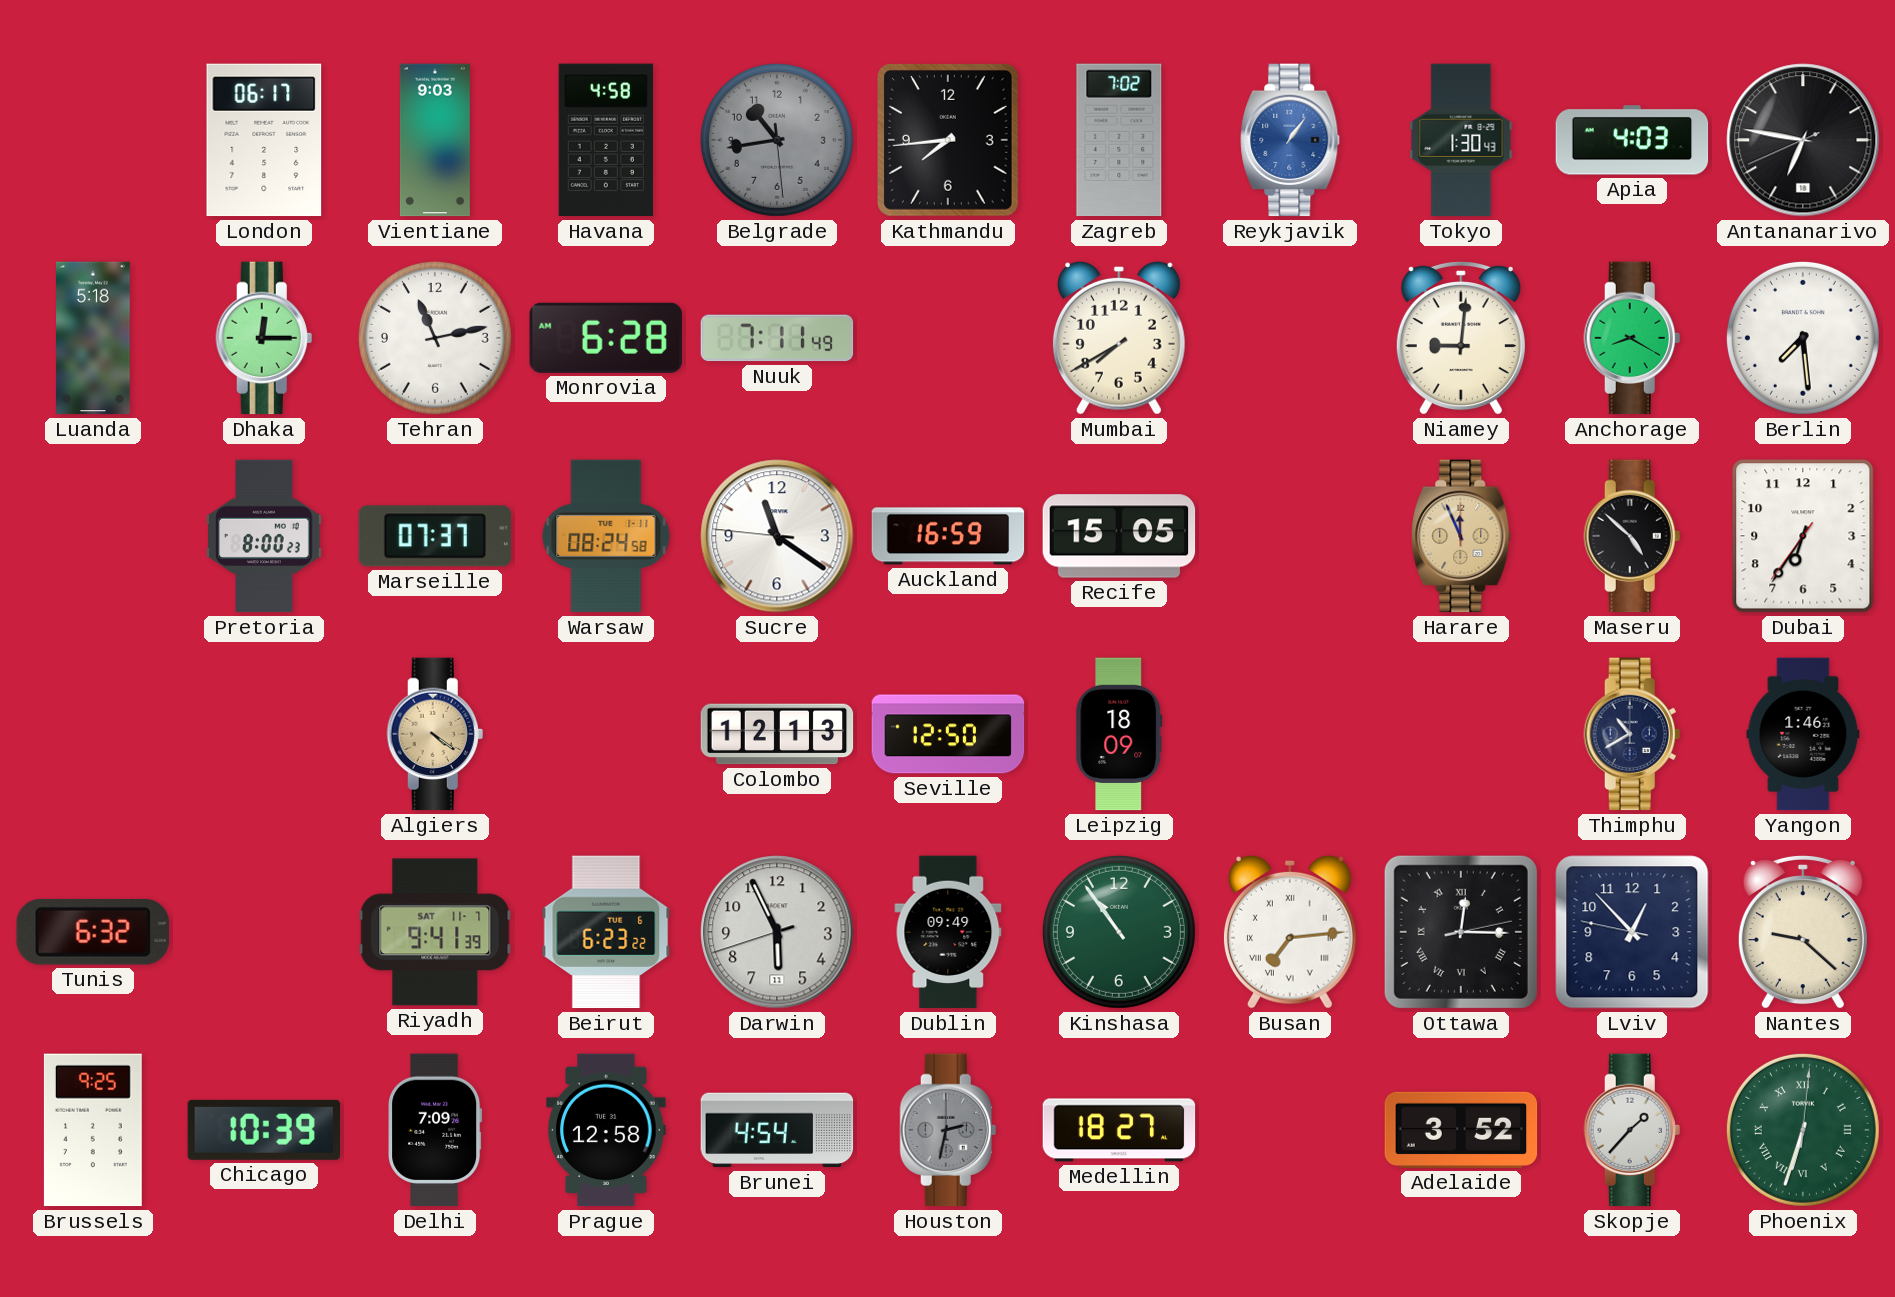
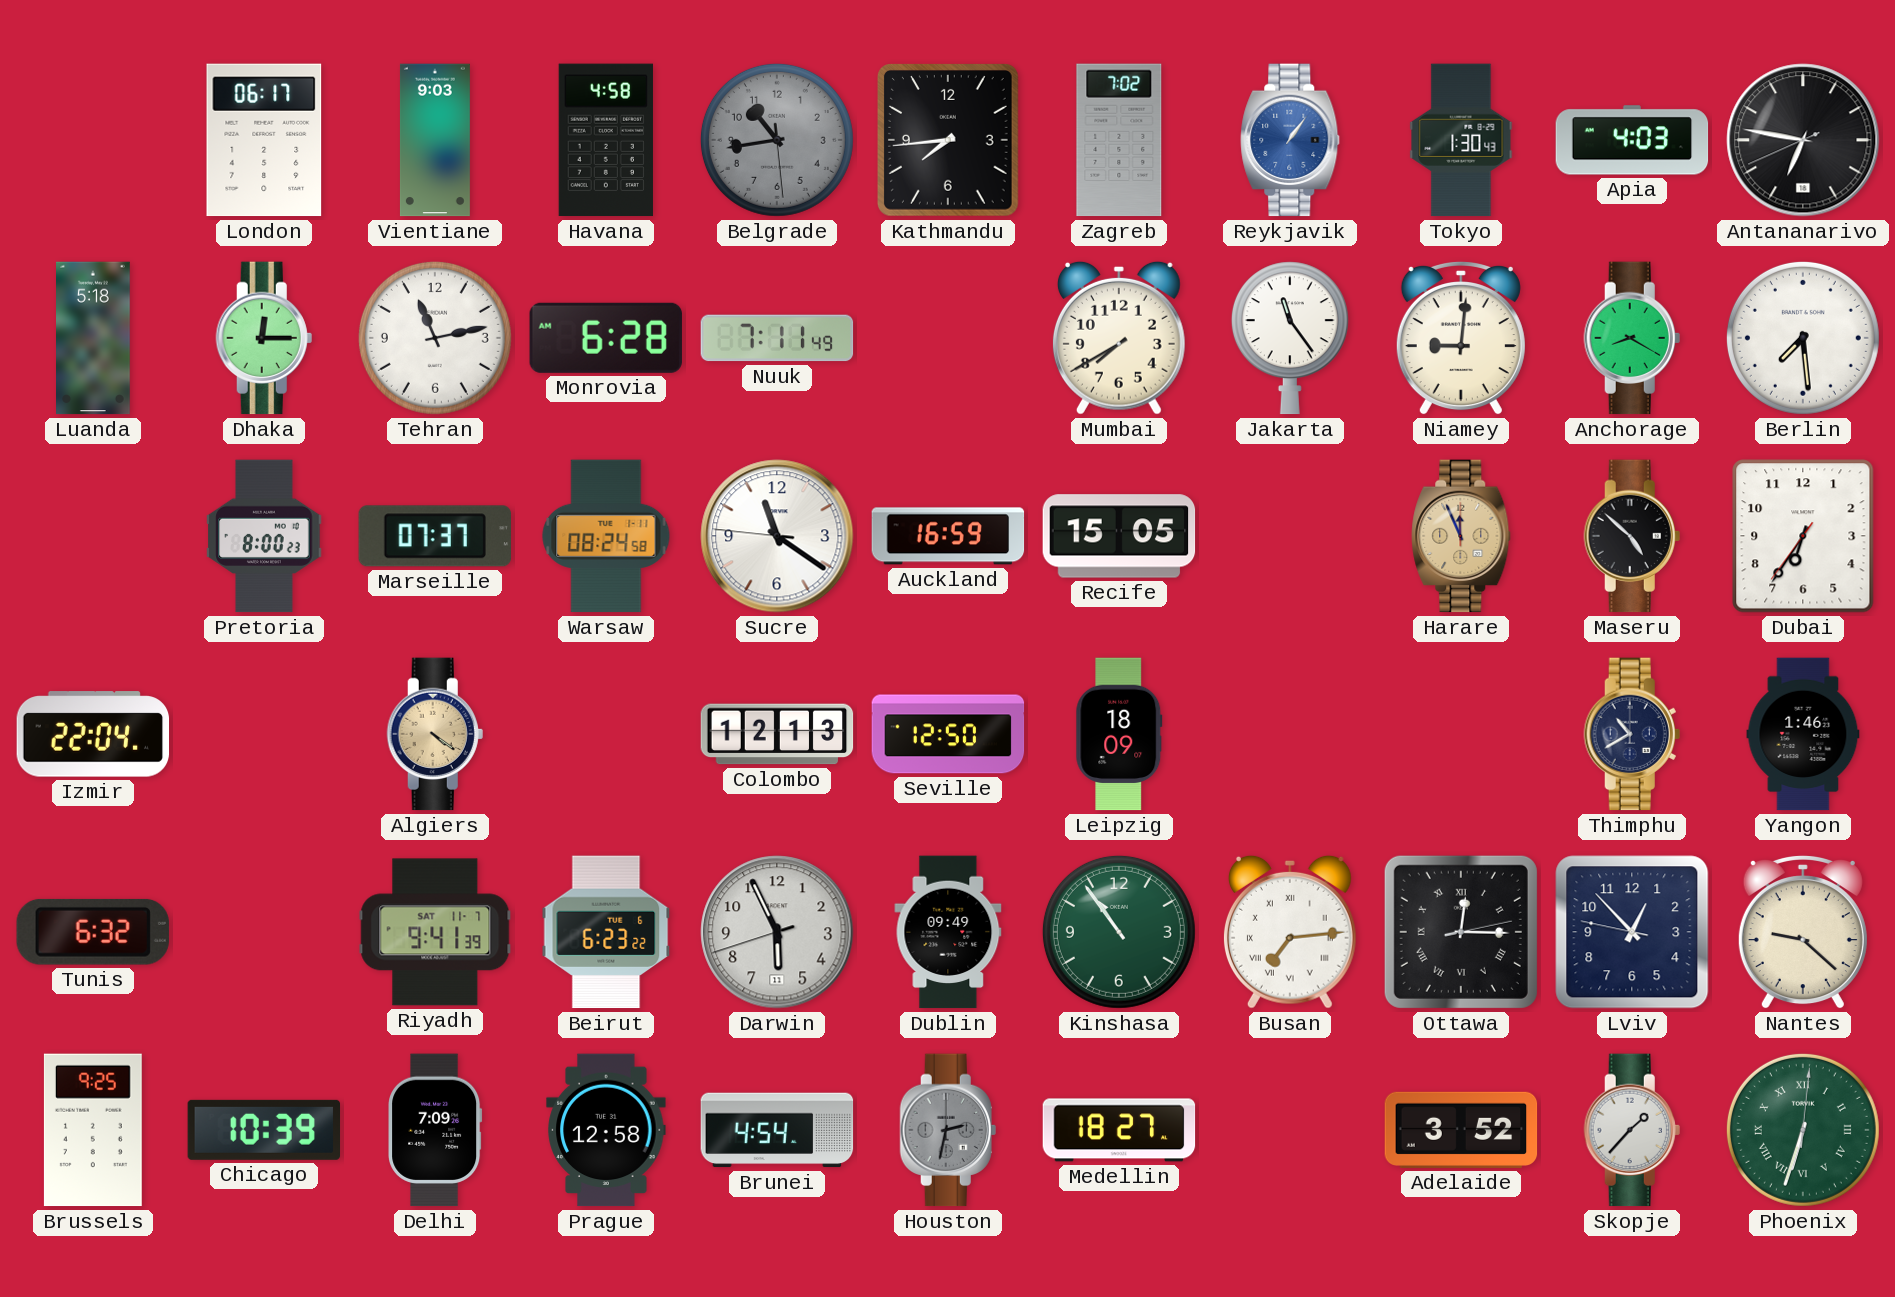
Jakarta: none -> 11:24
Izmir: none -> 22:04
